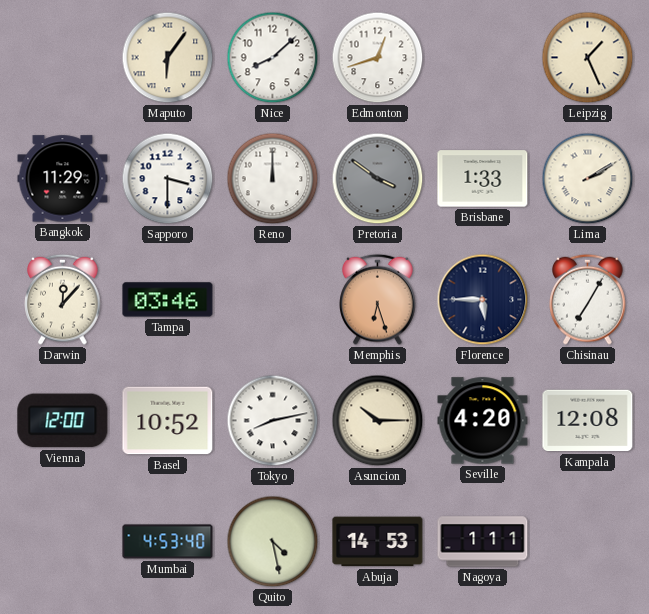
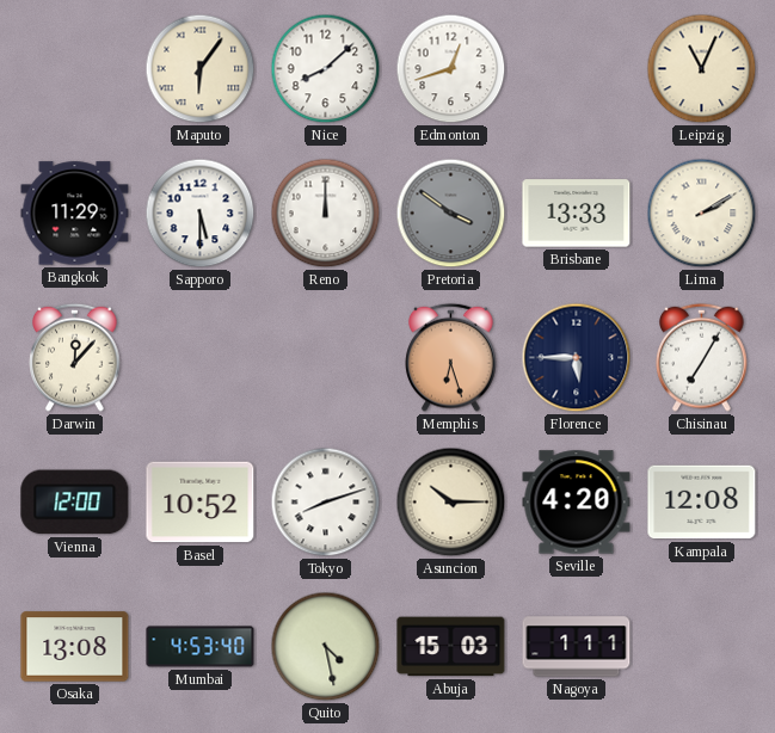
Leipzig: 1:26 -> 11:04
Sapporo: 3:30 -> 5:30
Brisbane: 1:33 -> 13:33
Tampa: 03:46 -> none
Tokyo: 8:13 -> 8:12
Osaka: none -> 13:08
Abuja: 14:53 -> 15:03
